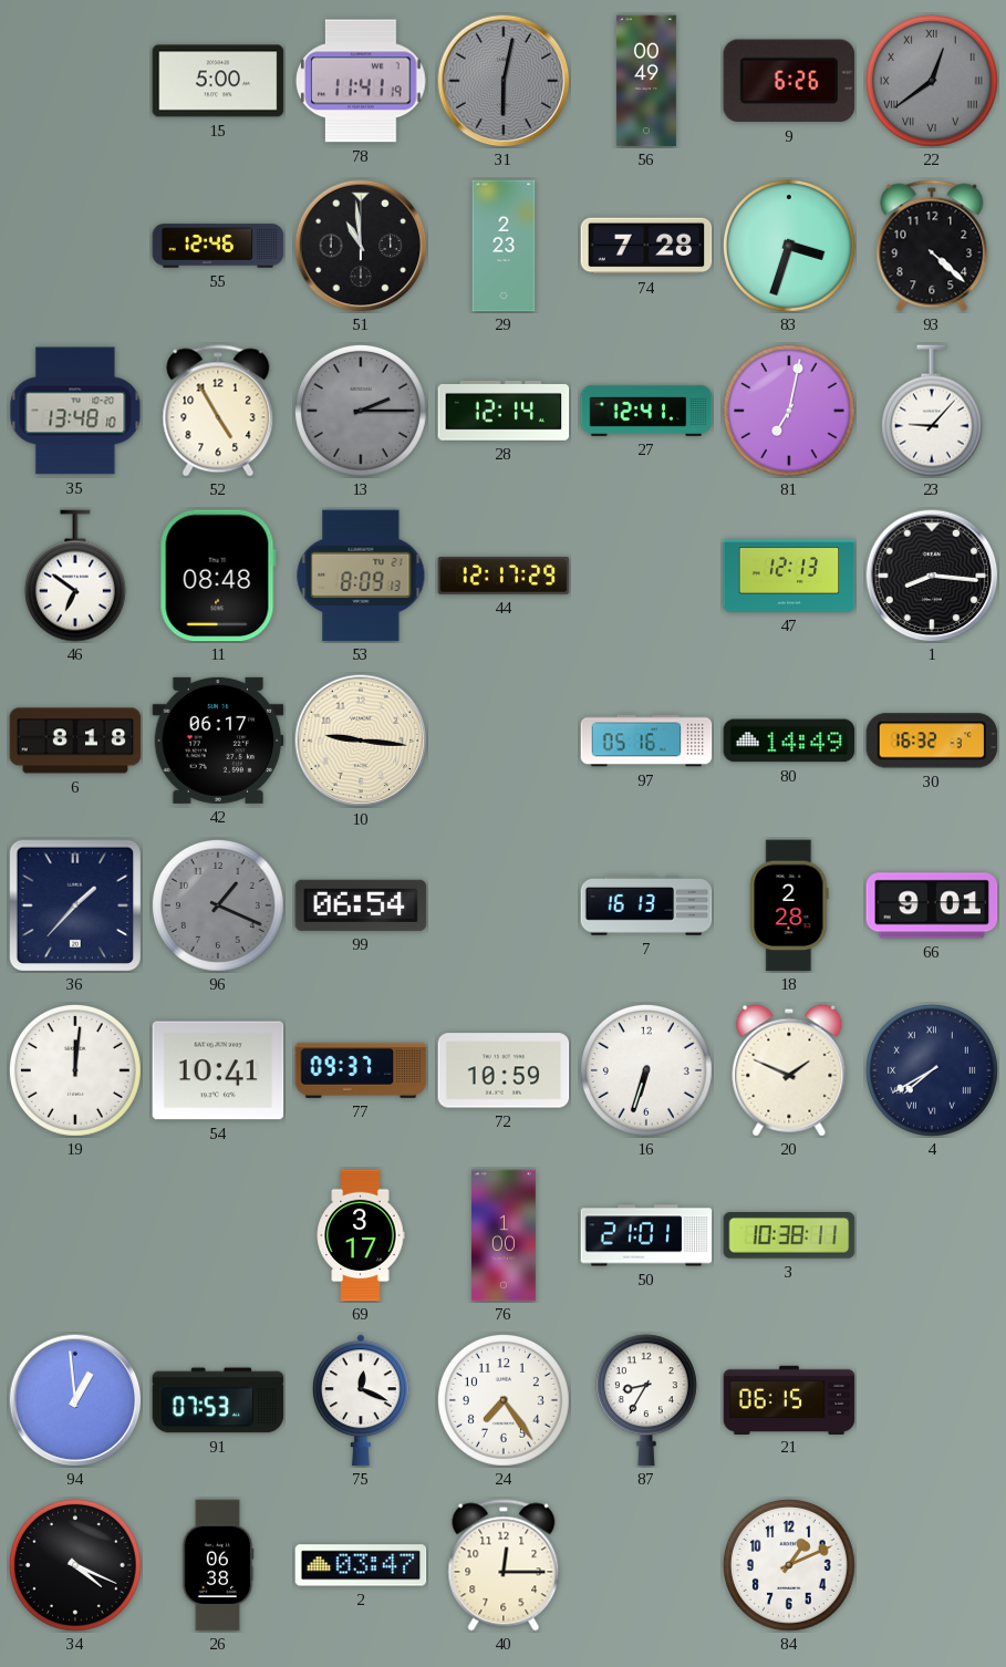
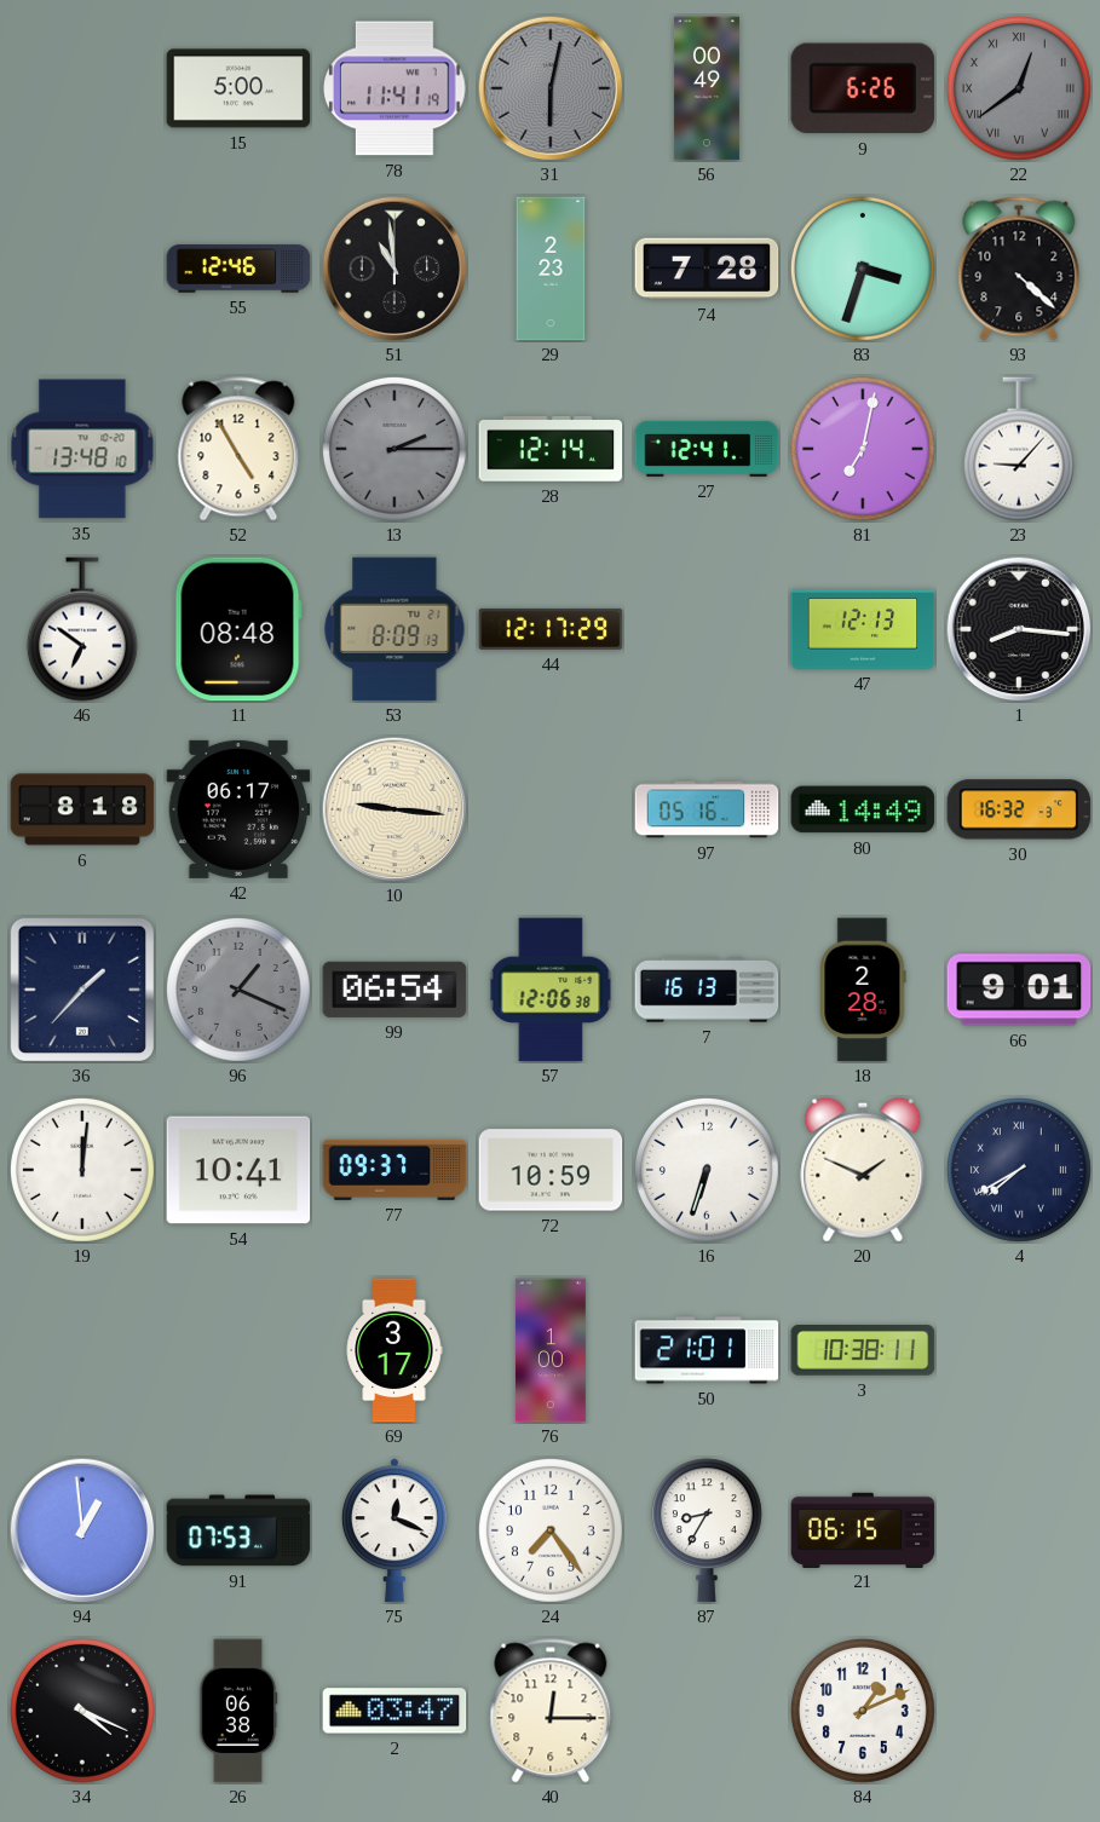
57: none -> 12:06
